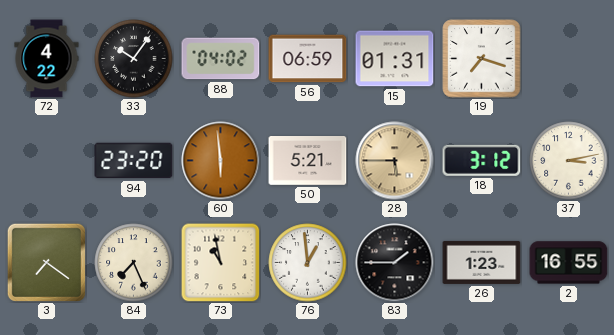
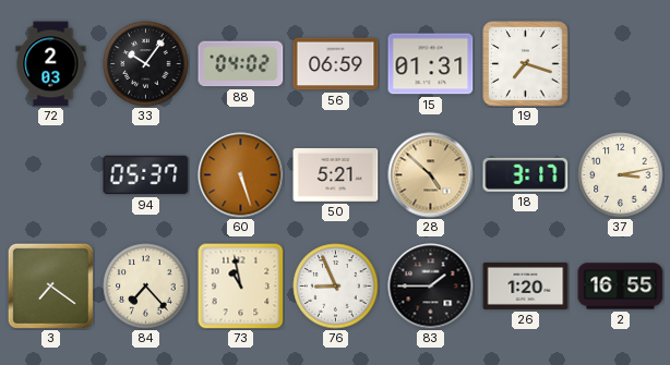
72: 4:22 -> 2:03
94: 23:20 -> 05:37
60: 5:59 -> 5:27
28: 5:45 -> 4:52
18: 3:12 -> 3:17
84: 7:26 -> 7:23
76: 12:59 -> 8:56
26: 1:23 -> 1:20
